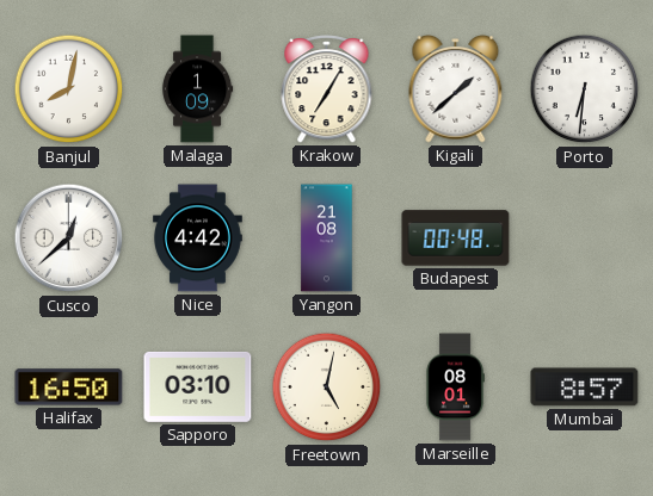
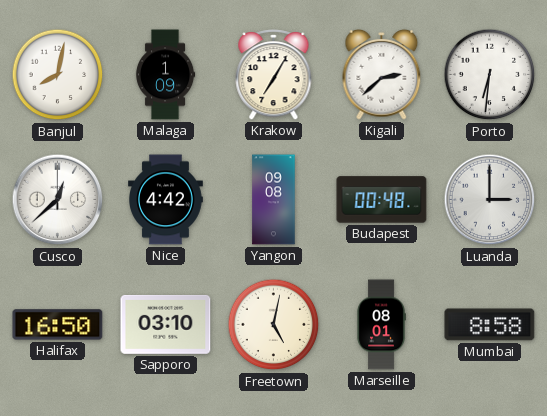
Kigali: 1:38 -> 2:38
Yangon: 21:08 -> 09:08
Luanda: none -> 3:00
Mumbai: 8:57 -> 8:58
